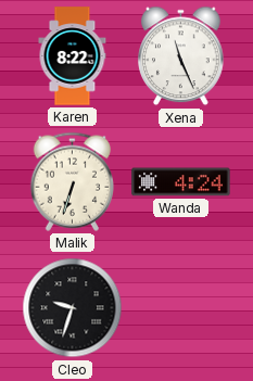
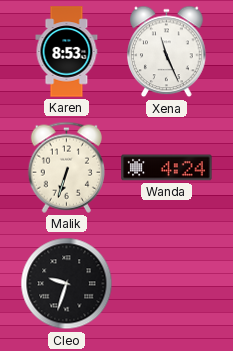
Karen: 8:22 -> 8:53
